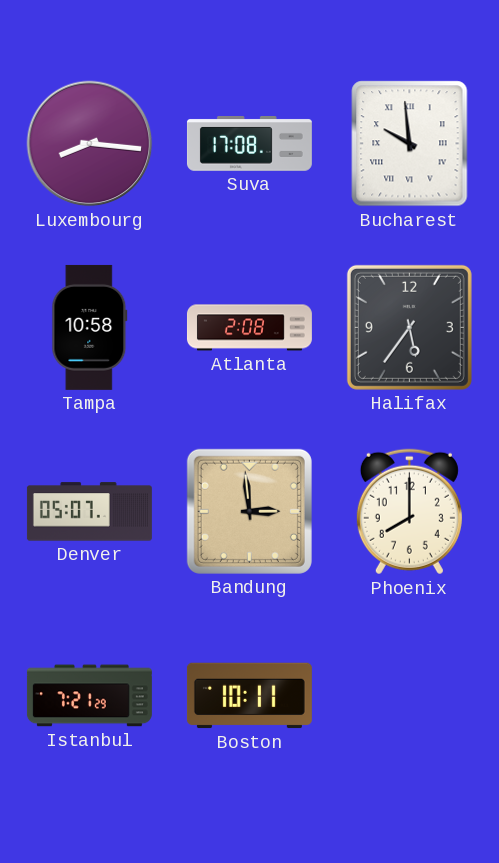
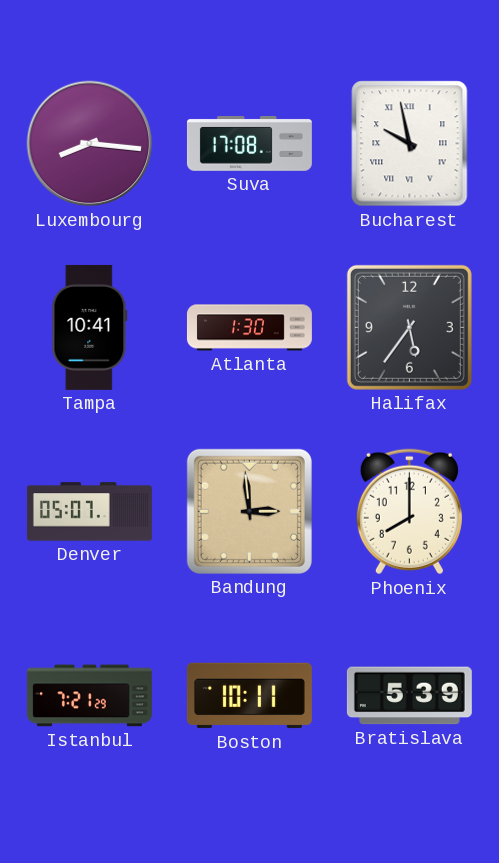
Bucharest: 9:59 -> 9:58
Tampa: 10:58 -> 10:41
Atlanta: 2:08 -> 1:30
Bratislava: none -> 5:39
